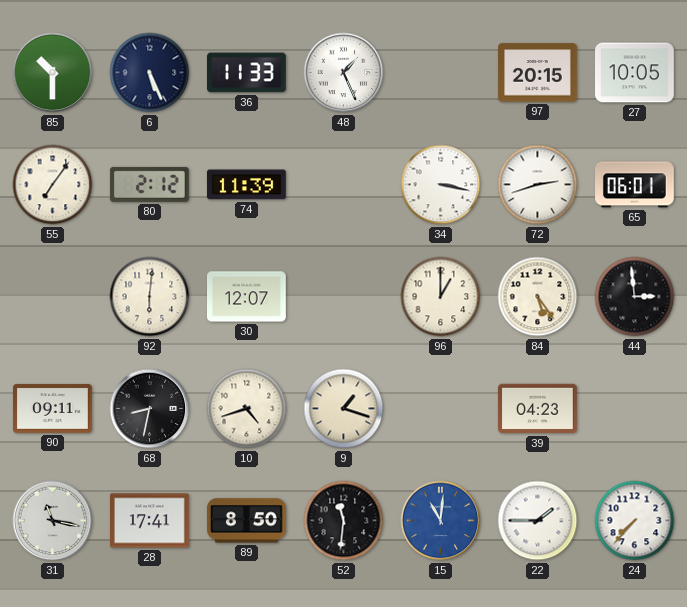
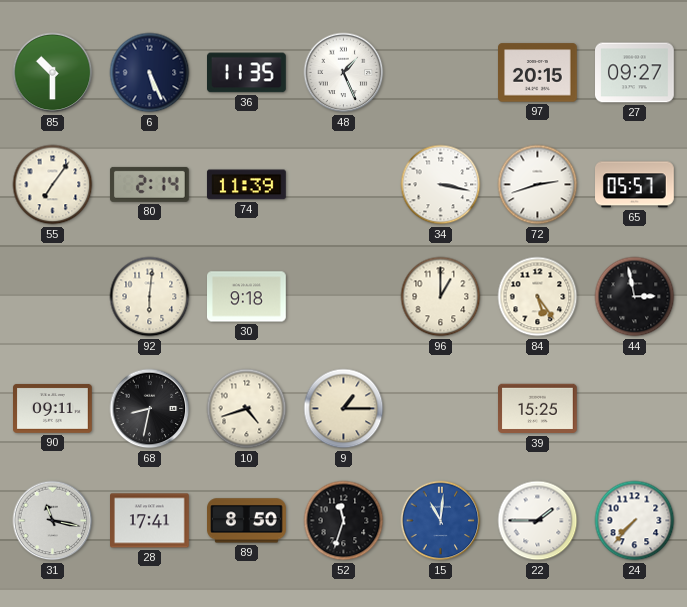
36: 11:33 -> 11:35
27: 10:05 -> 09:27
80: 2:12 -> 2:14
65: 06:01 -> 05:57
30: 12:07 -> 9:18
44: 2:59 -> 2:58
9: 1:18 -> 1:15
39: 04:23 -> 15:25
52: 11:31 -> 11:33
